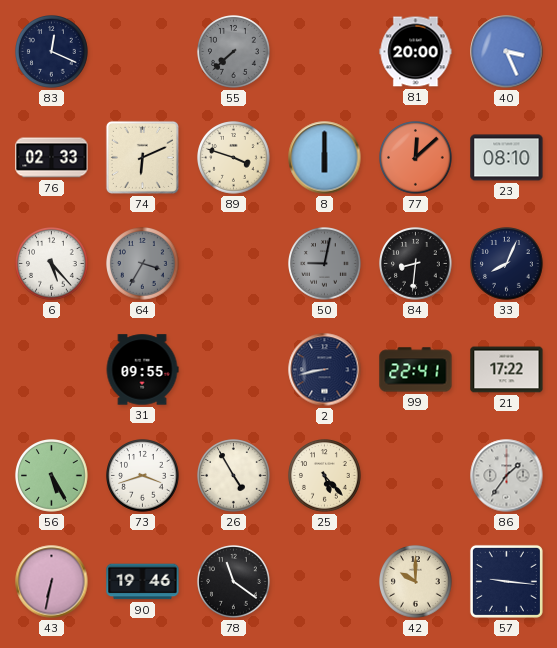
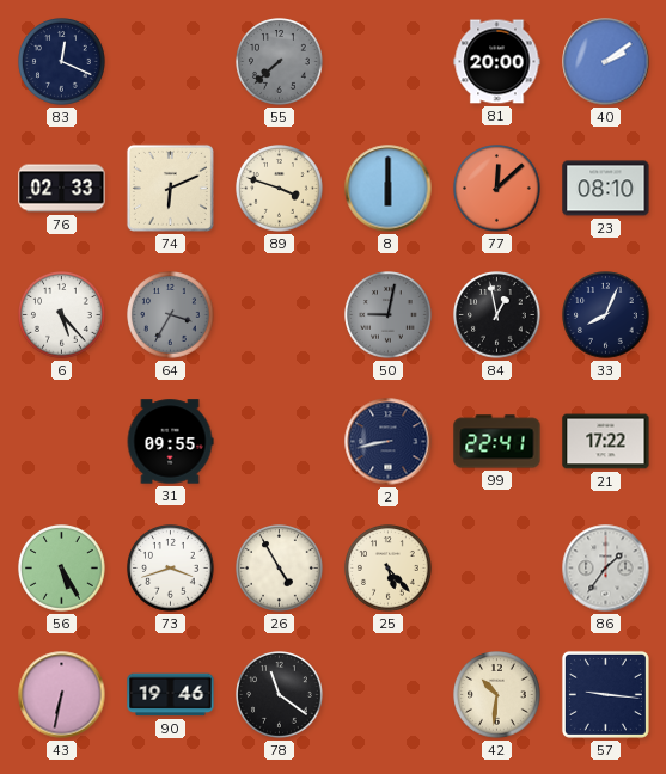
40: 3:26 -> 2:09
84: 8:31 -> 12:58
42: 10:00 -> 10:31
